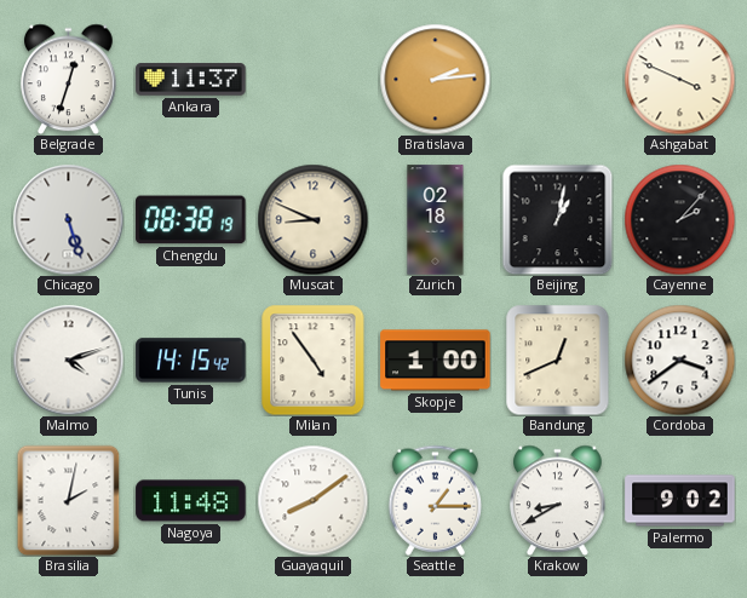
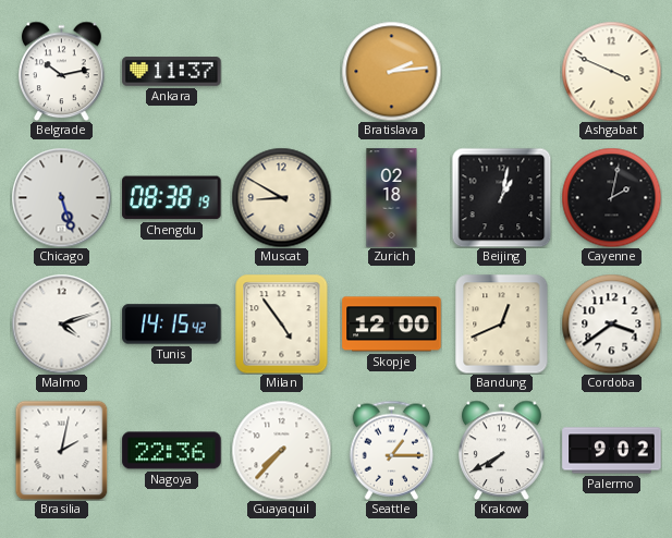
Belgrade: 12:33 -> 10:13
Muscat: 8:49 -> 8:50
Cayenne: 2:07 -> 2:02
Skopje: 1:00 -> 12:00
Nagoya: 11:48 -> 22:36
Guayaquil: 8:09 -> 7:37
Krakow: 8:40 -> 7:40
